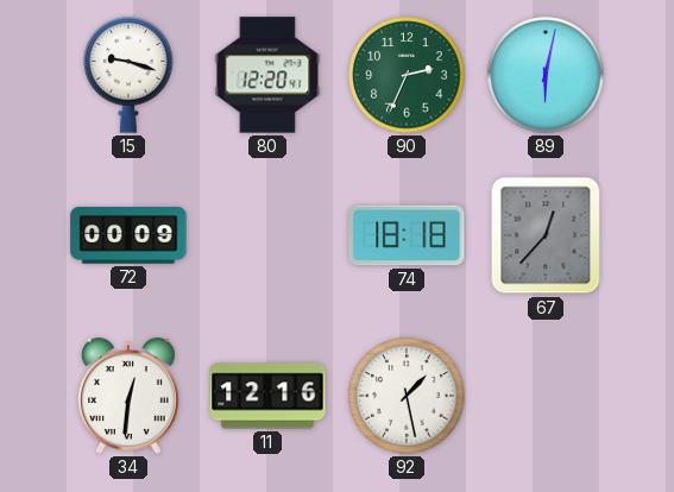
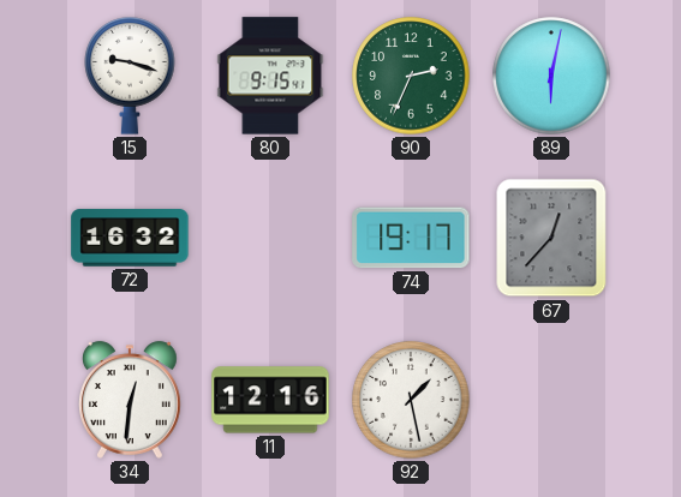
80: 12:20 -> 9:15
72: 00:09 -> 16:32
74: 18:18 -> 19:17
